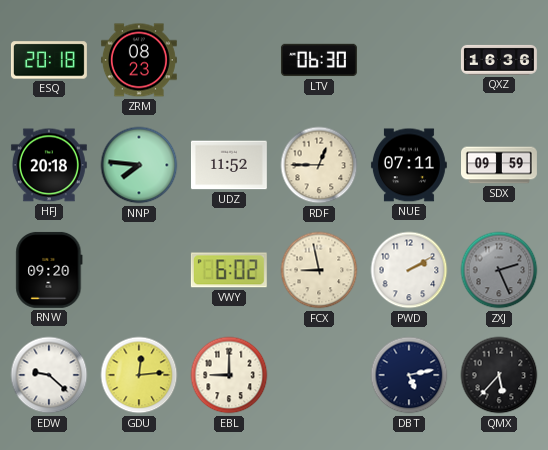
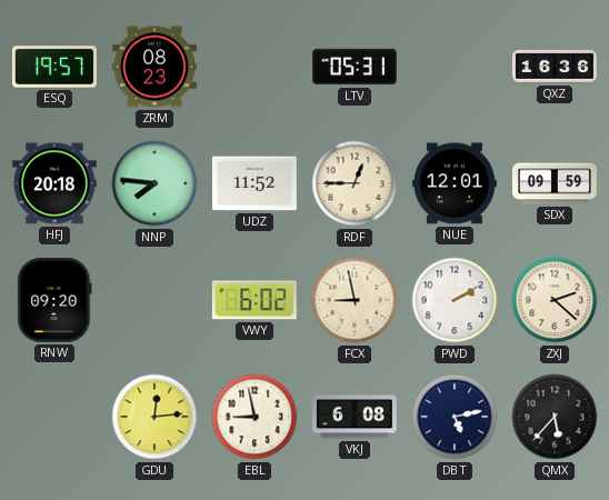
ESQ: 20:18 -> 19:57
LTV: 06:30 -> 05:31
NUE: 07:11 -> 12:01
ZXJ: 2:26 -> 2:22
ZXJ dial: grey -> cream
EDW: 9:22 -> none
EBL: 9:00 -> 8:58
VKJ: none -> 6:08
